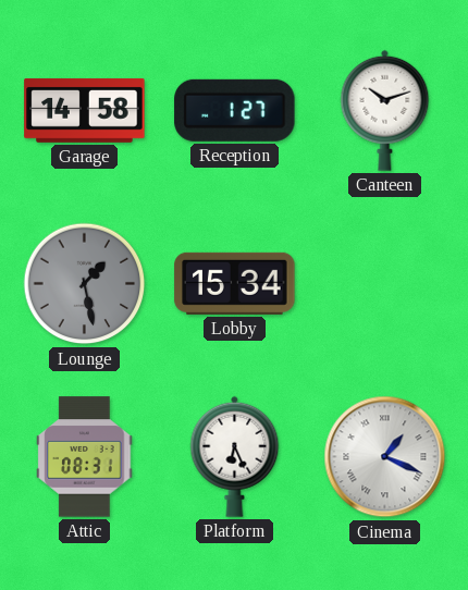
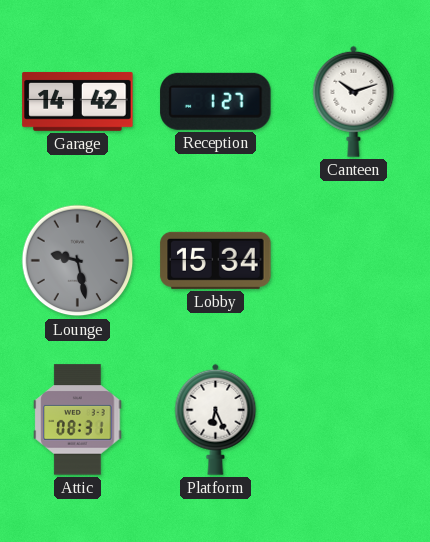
Garage: 14:58 -> 14:42
Lounge: 1:28 -> 9:28
Cinema: 1:19 -> none
